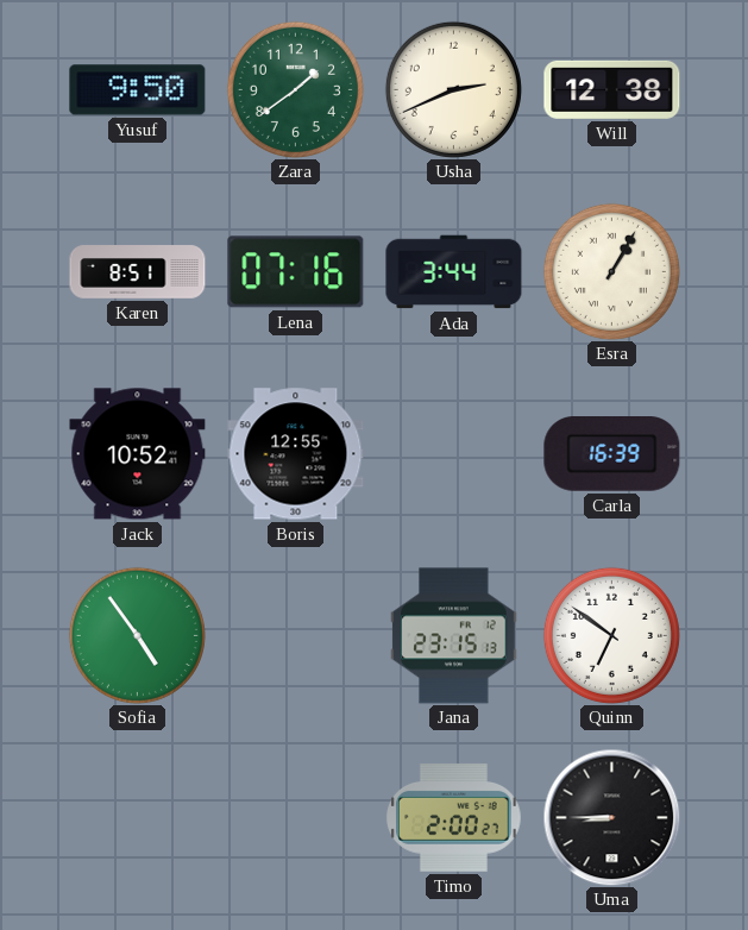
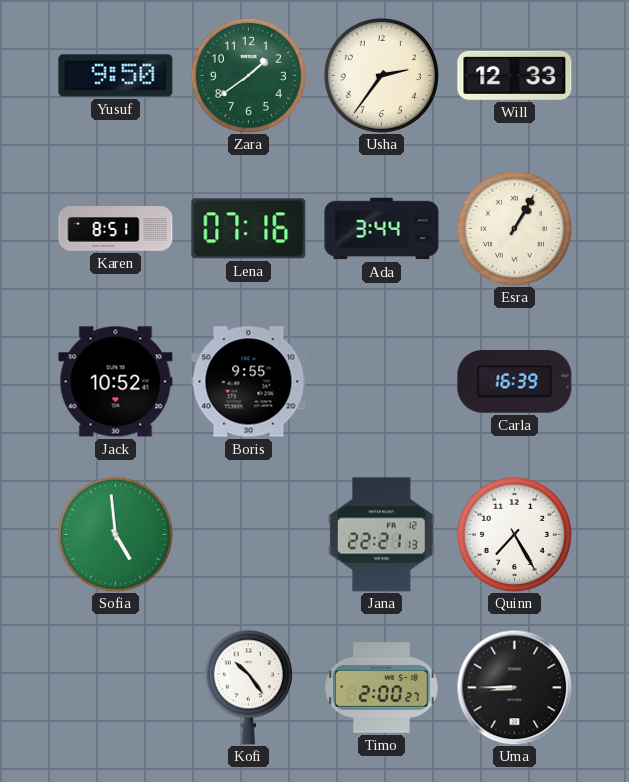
Usha: 2:41 -> 2:36
Will: 12:38 -> 12:33
Boris: 12:55 -> 9:55
Sofia: 4:54 -> 4:59
Jana: 23:15 -> 22:21
Quinn: 6:51 -> 7:25
Kofi: none -> 10:24
